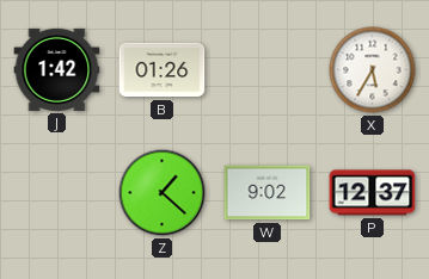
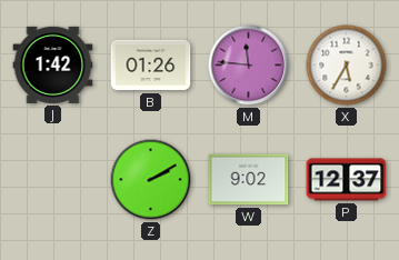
M: none -> 11:46
Z: 1:22 -> 2:10
